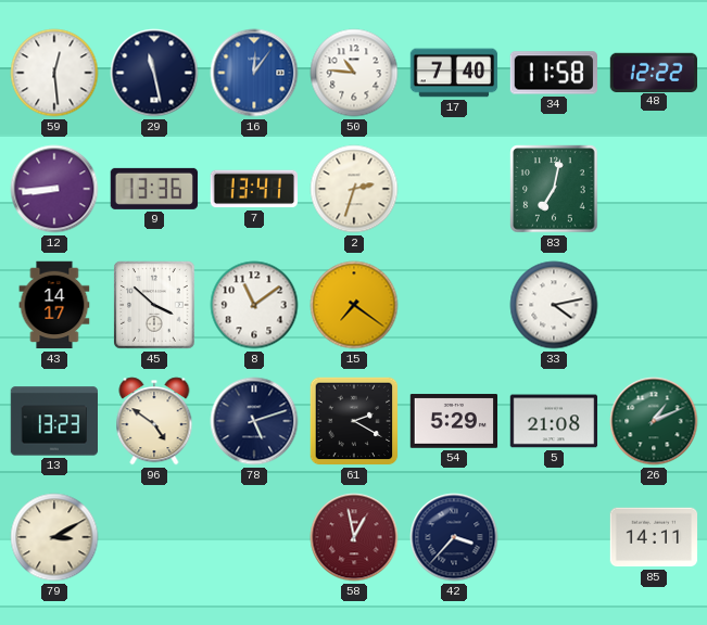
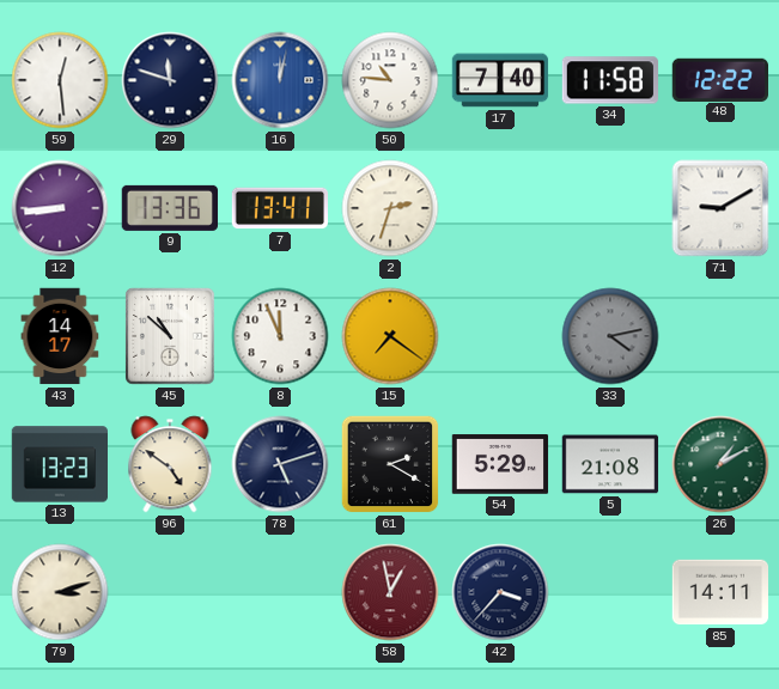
29: 11:28 -> 11:48
16: 12:06 -> 12:02
83: 7:02 -> none
71: none -> 9:10
45: 3:52 -> 10:52
8: 11:09 -> 11:56
33 dial: white -> grey
26: 1:11 -> 1:10
79: 3:10 -> 3:12
